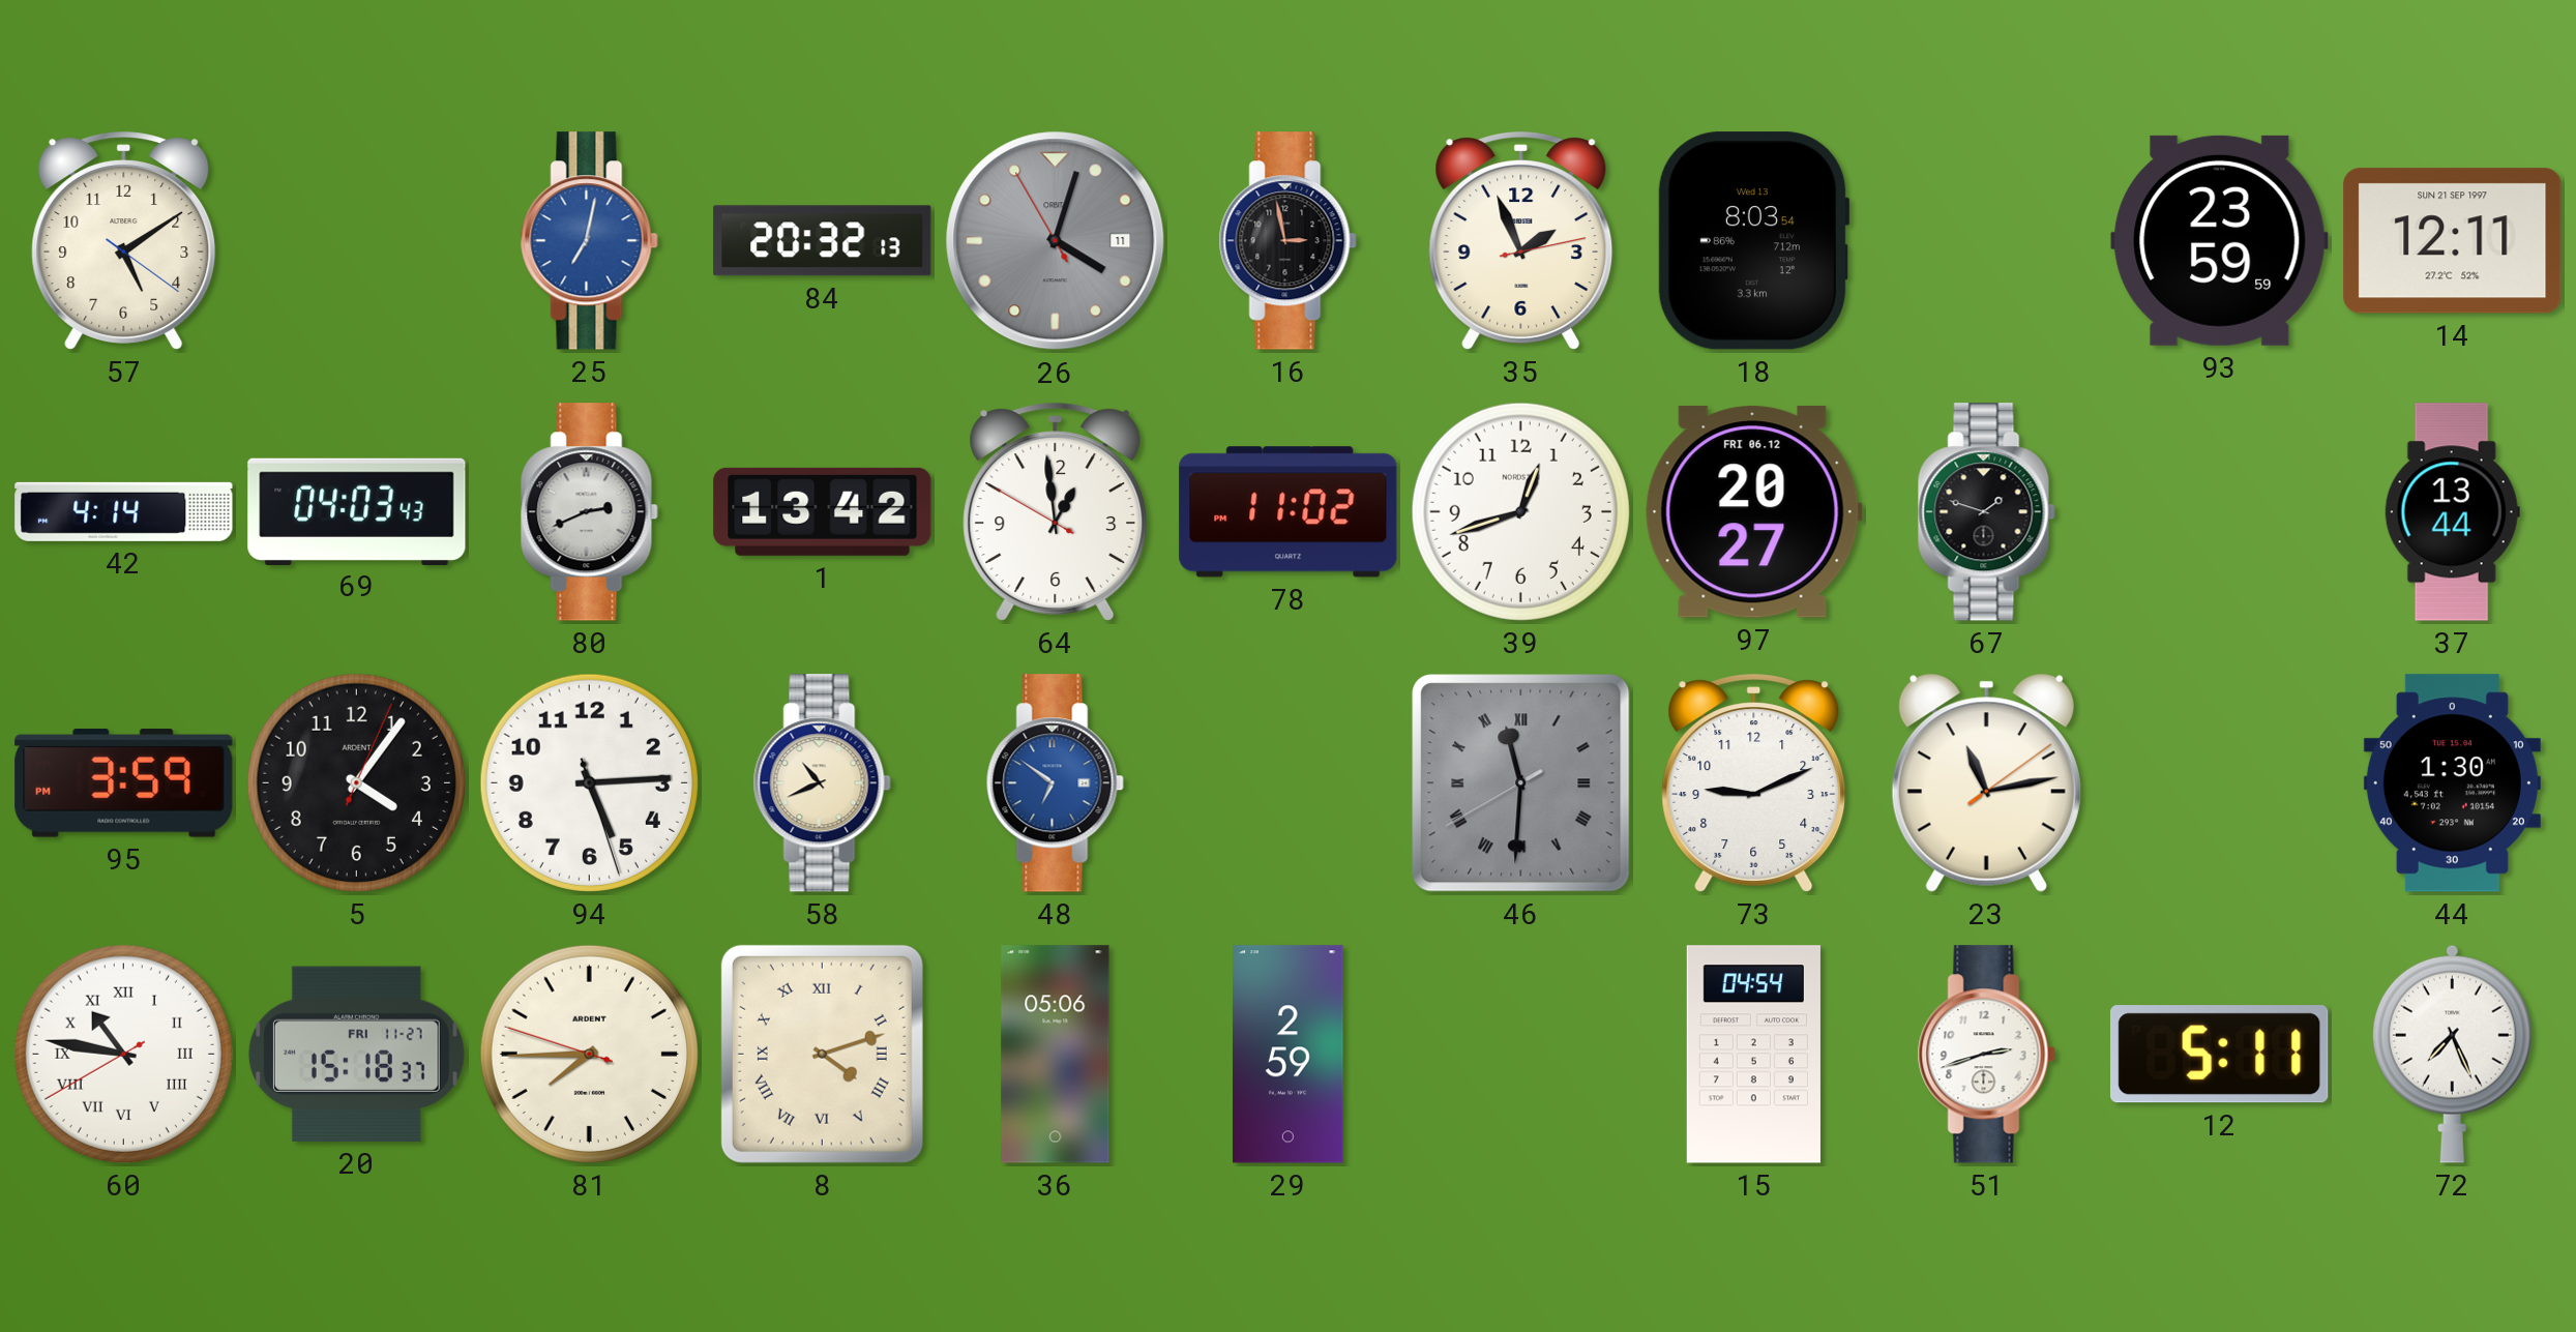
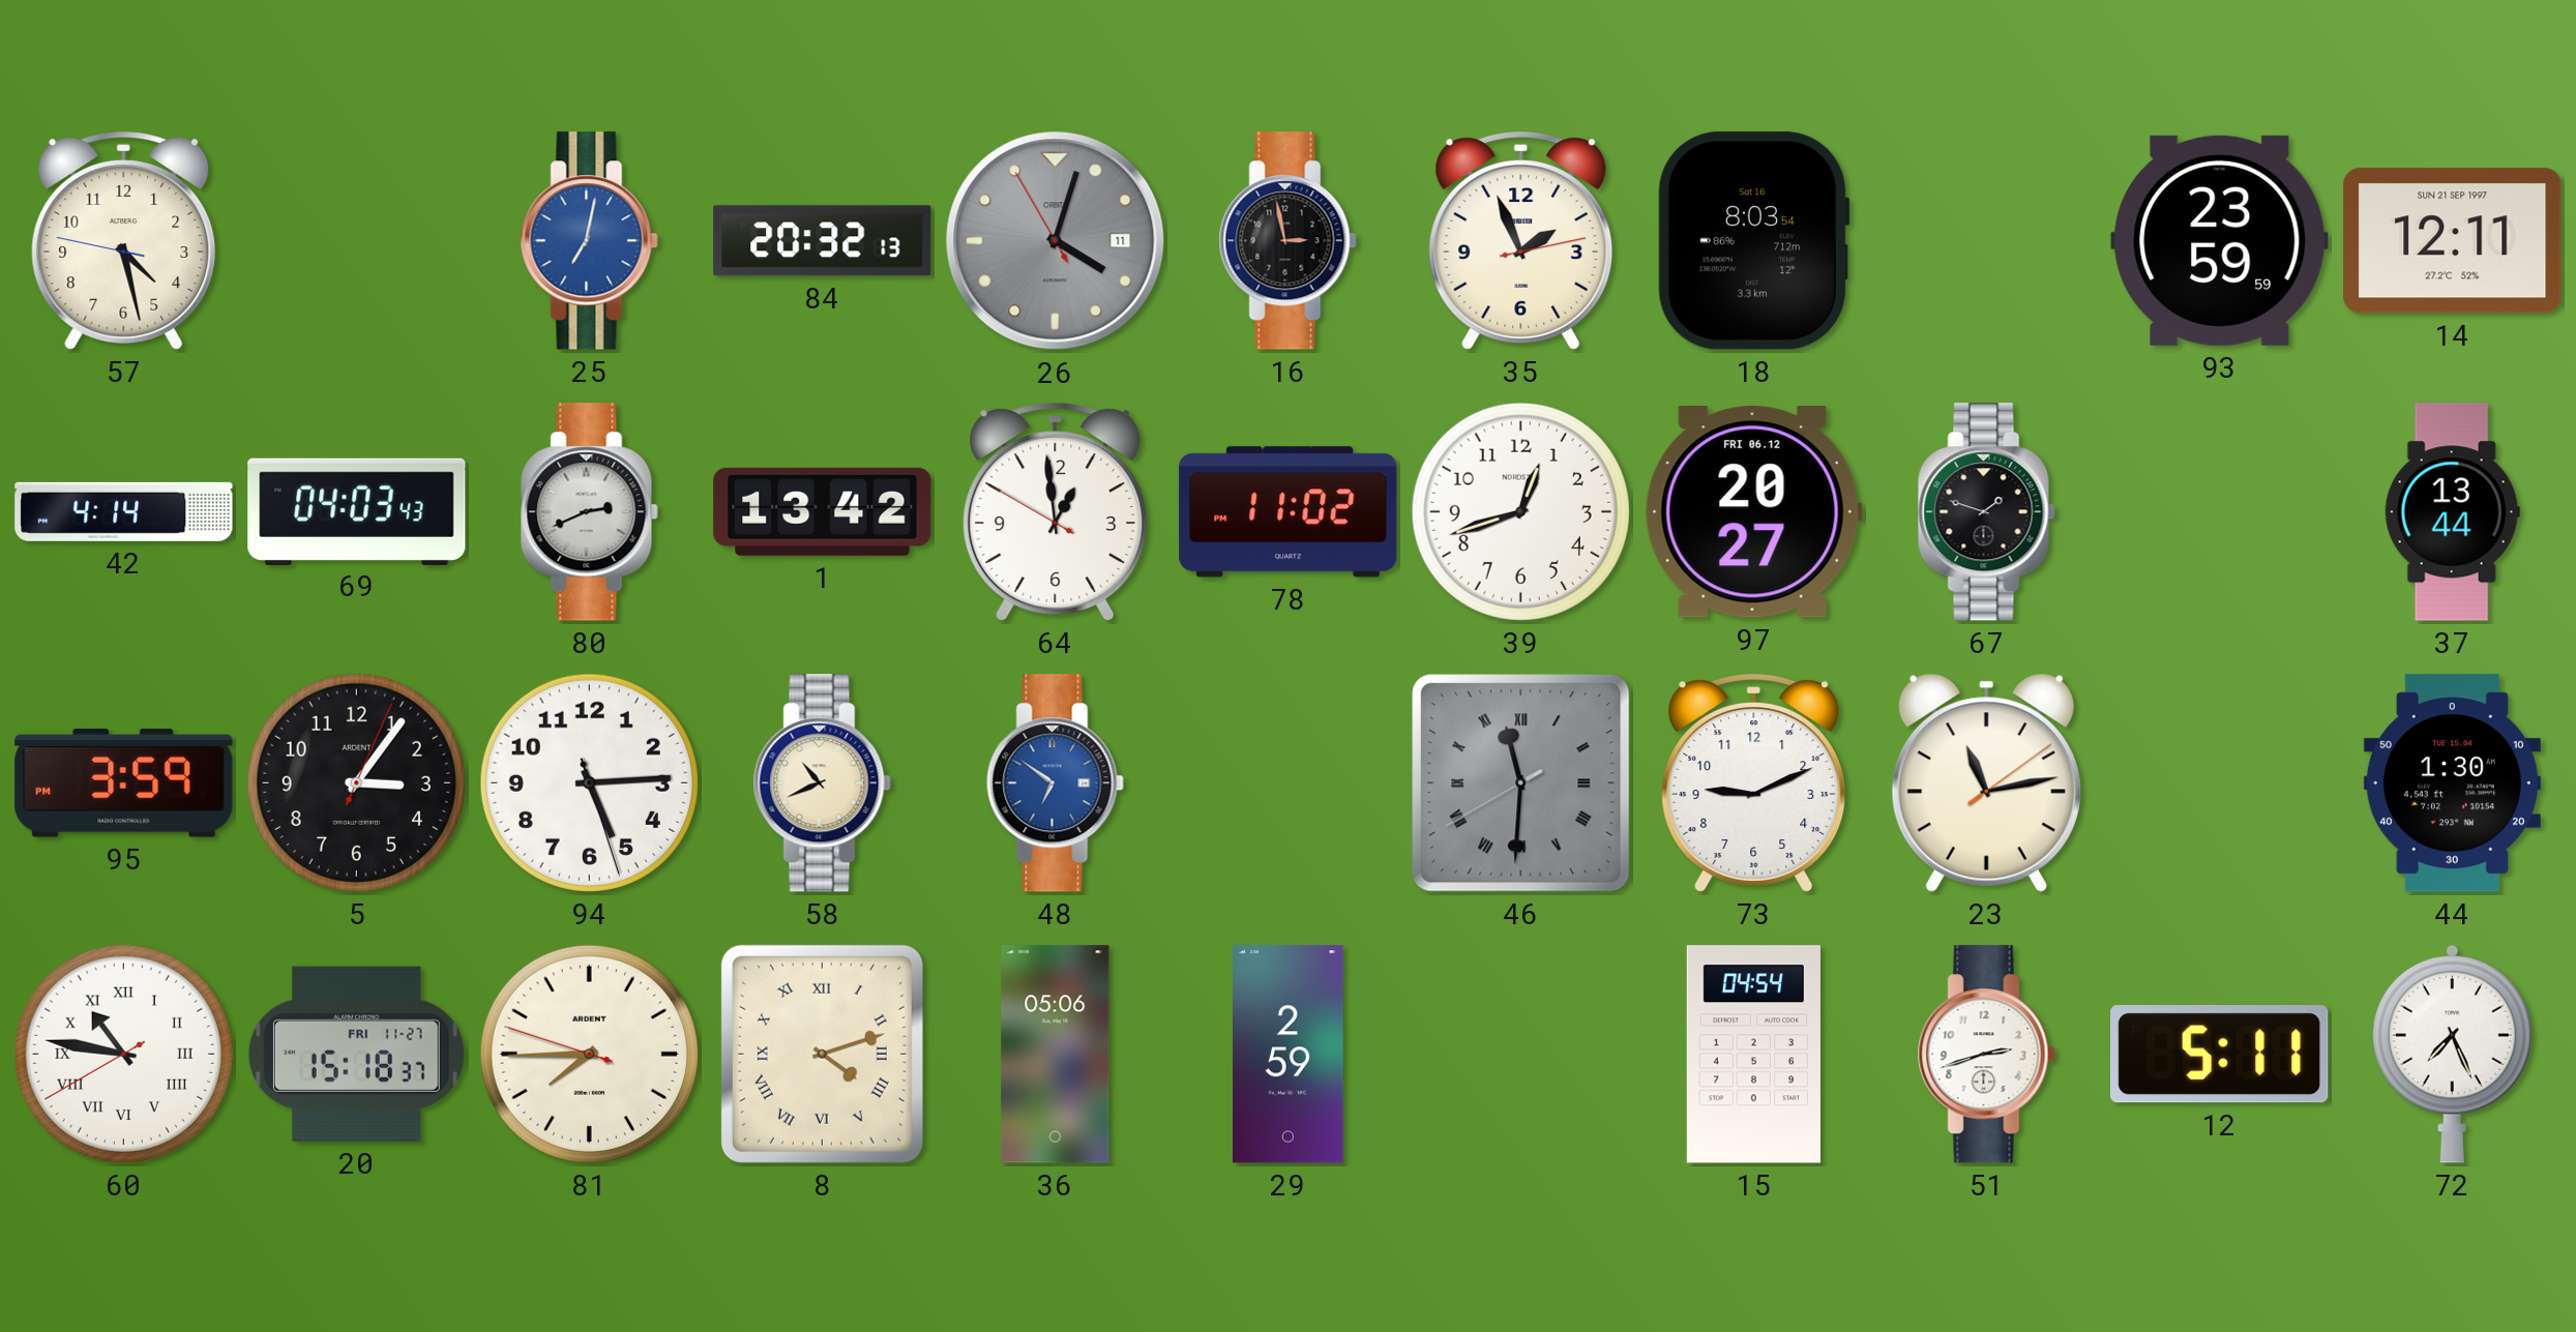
57: 5:09 -> 4:27
18 date: Wed 13 -> Sat 16
5: 4:06 -> 3:06
